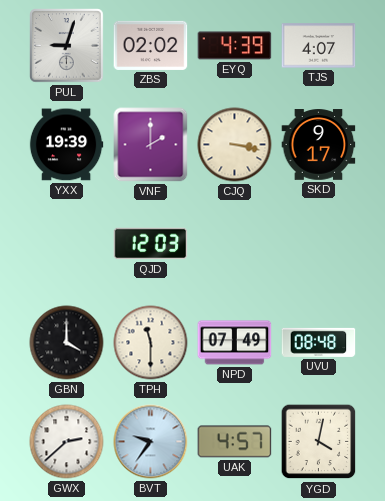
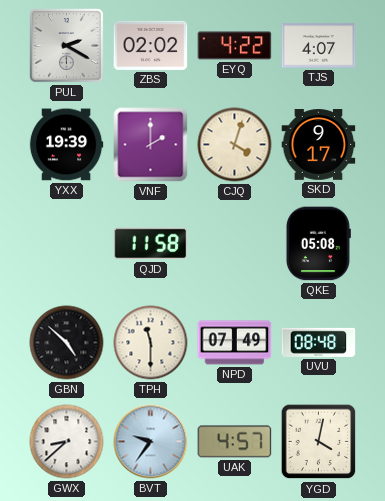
PUL: 9:03 -> 2:20
EYQ: 4:39 -> 4:22
CJQ: 3:17 -> 4:03
QJD: 12:03 -> 11:58
QKE: none -> 05:08
GBN: 4:00 -> 4:52
GWX: 2:38 -> 8:38
